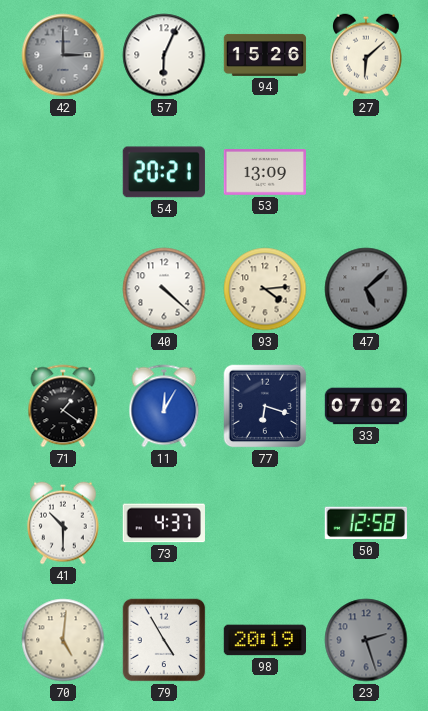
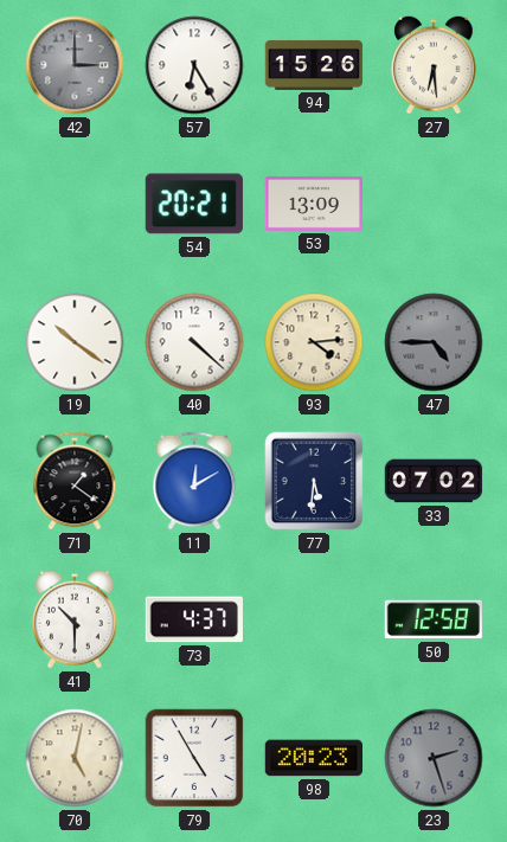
57: 6:04 -> 6:25
27: 6:08 -> 6:29
19: none -> 10:21
47: 5:08 -> 4:45
11: 12:05 -> 12:10
77: 6:18 -> 5:31
70: 5:01 -> 5:02
98: 20:19 -> 20:23
